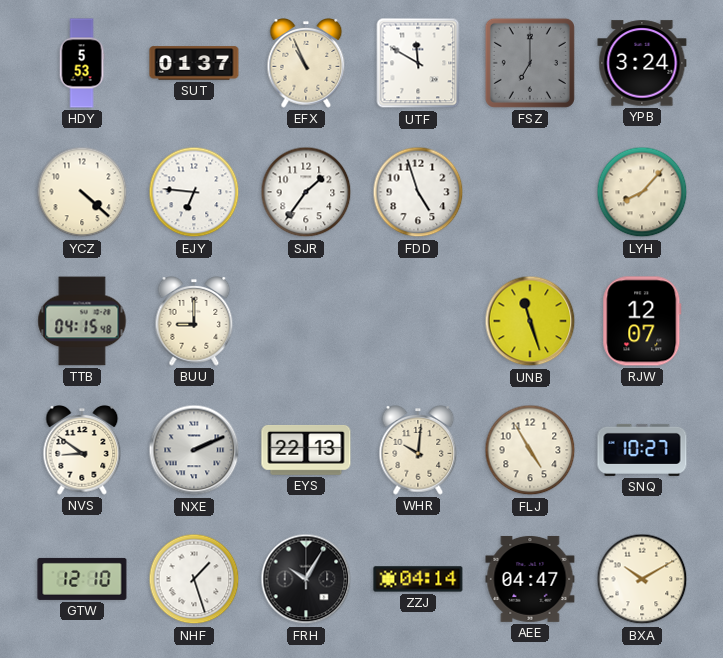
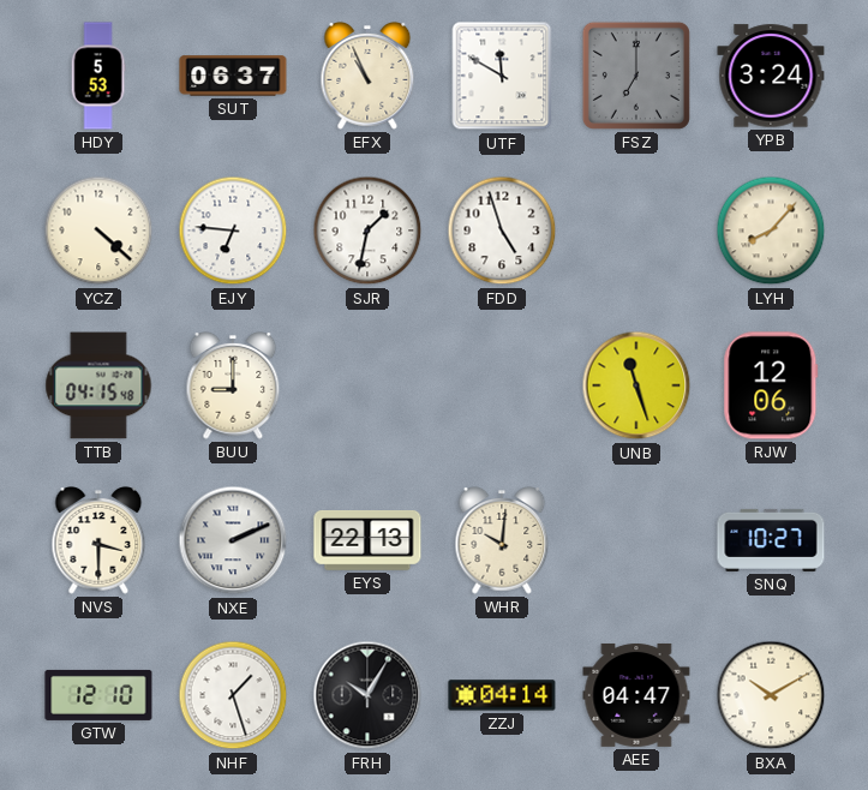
SUT: 01:37 -> 06:37
SJR: 1:36 -> 1:32
RJW: 12:07 -> 12:06
NVS: 8:51 -> 3:30
FLJ: 4:55 -> none
